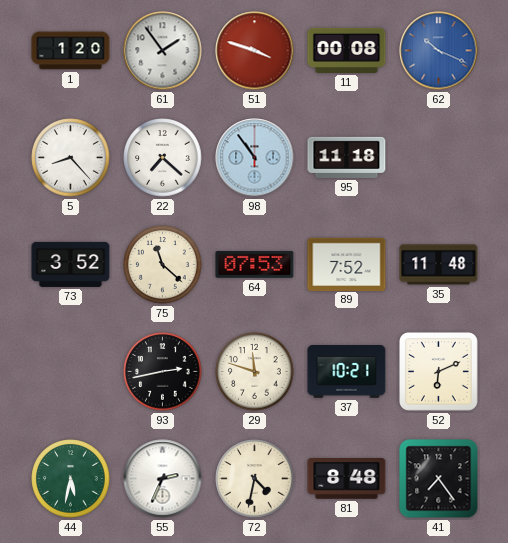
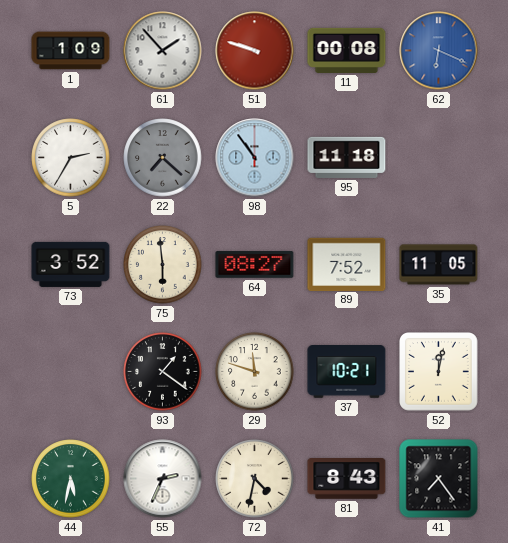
1: 1:20 -> 1:09
61: 1:54 -> 1:53
51: 3:48 -> 9:48
62: 10:19 -> 6:19
5: 8:23 -> 2:35
22 dial: white -> grey
75: 11:22 -> 5:59
64: 07:53 -> 08:27
35: 11:48 -> 11:05
93: 2:43 -> 1:21
52: 6:11 -> 12:02
81: 8:48 -> 8:43
